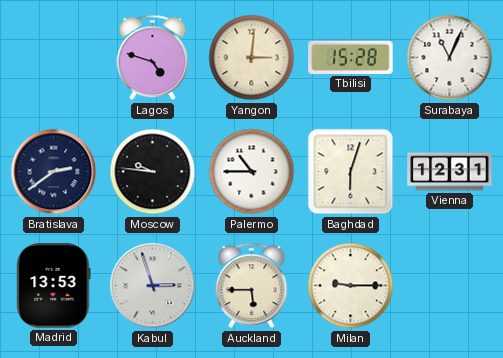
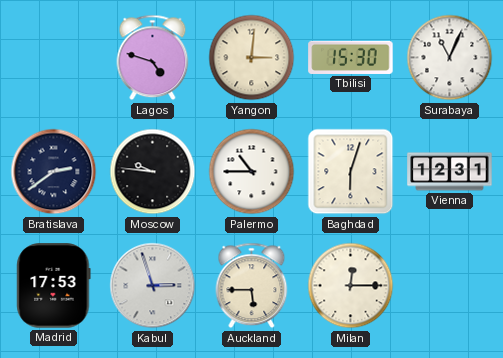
Tbilisi: 15:28 -> 15:30
Madrid: 13:53 -> 17:53
Milan: 9:15 -> 12:15
